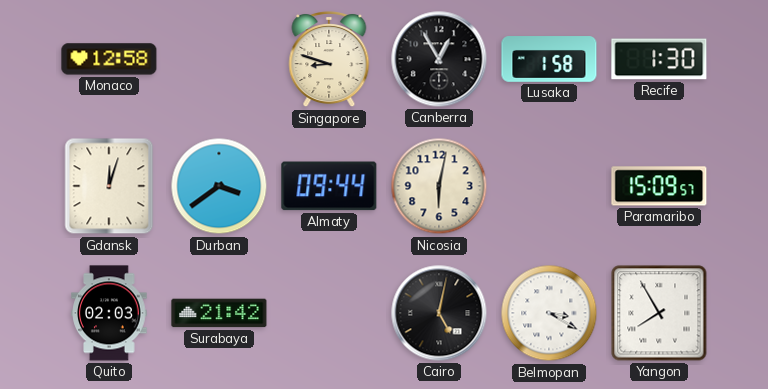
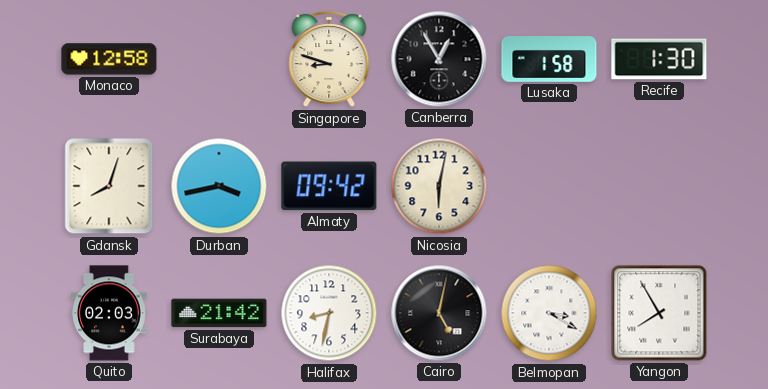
Gdansk: 12:03 -> 8:03
Durban: 3:39 -> 3:43
Almaty: 09:44 -> 09:42
Paramaribo: 15:09 -> none
Halifax: none -> 8:32
